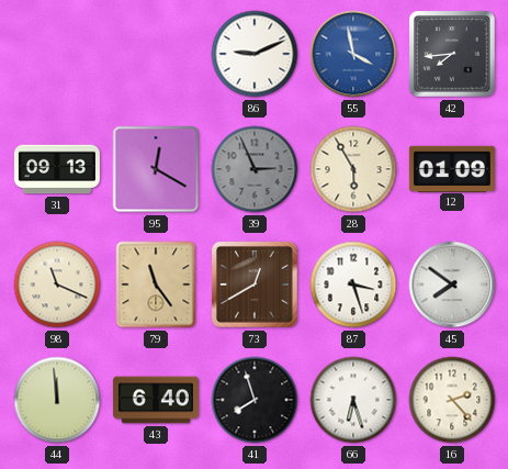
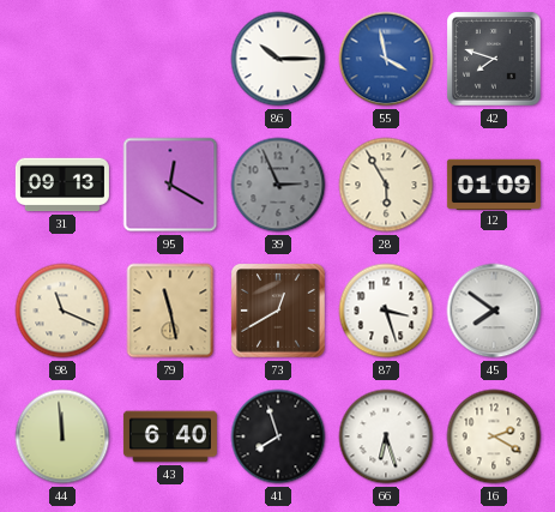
86: 9:11 -> 10:15
42: 7:44 -> 7:48
79: 11:24 -> 11:28
16: 2:23 -> 2:20
